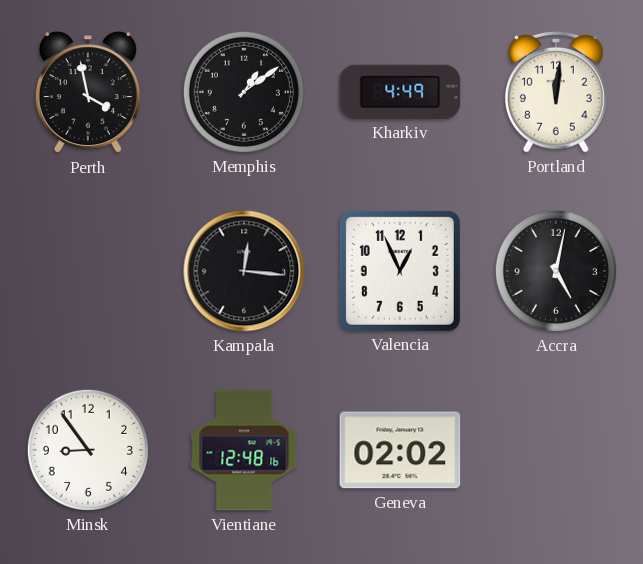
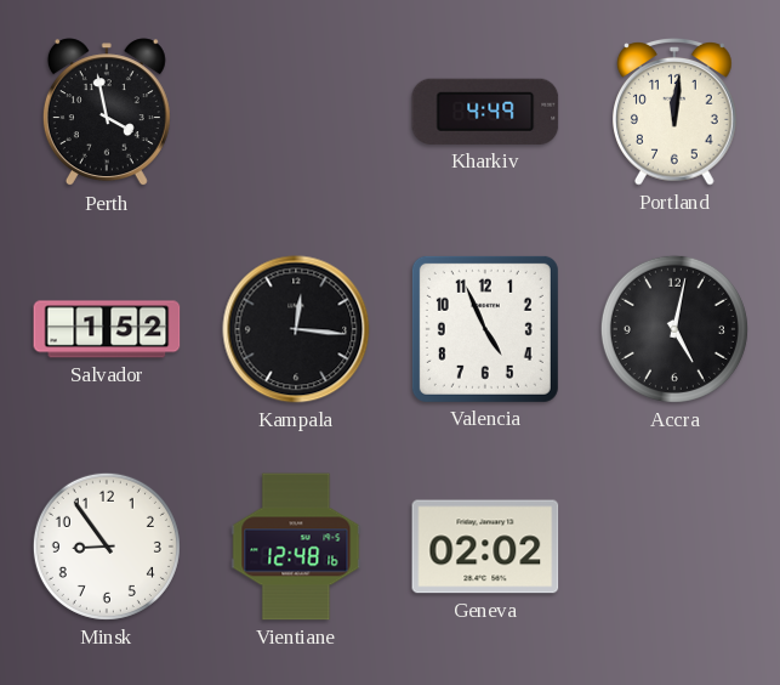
Memphis: 1:09 -> none
Salvador: none -> 1:52
Valencia: 12:56 -> 4:56
